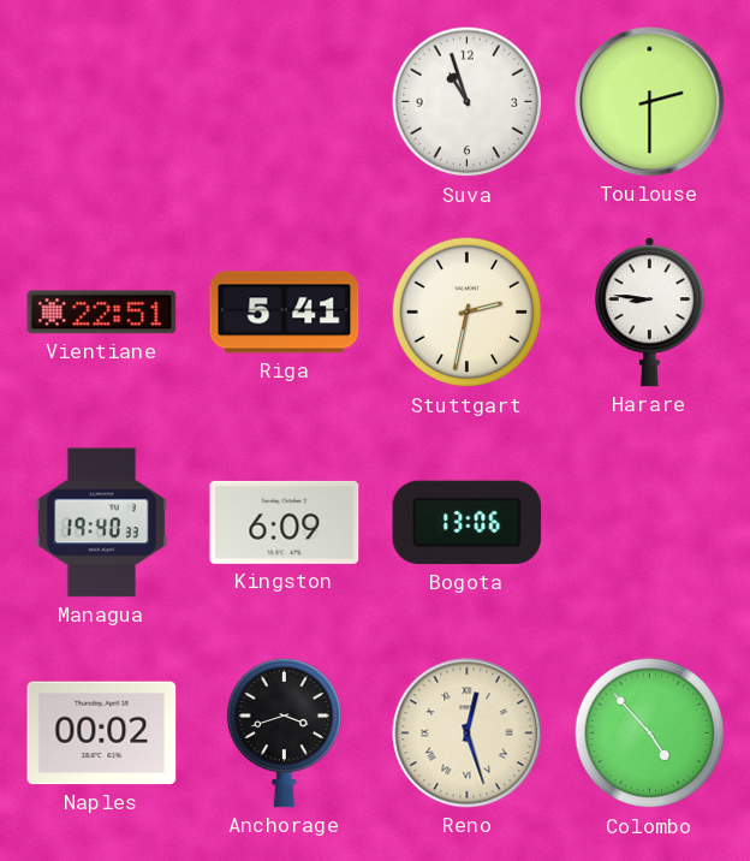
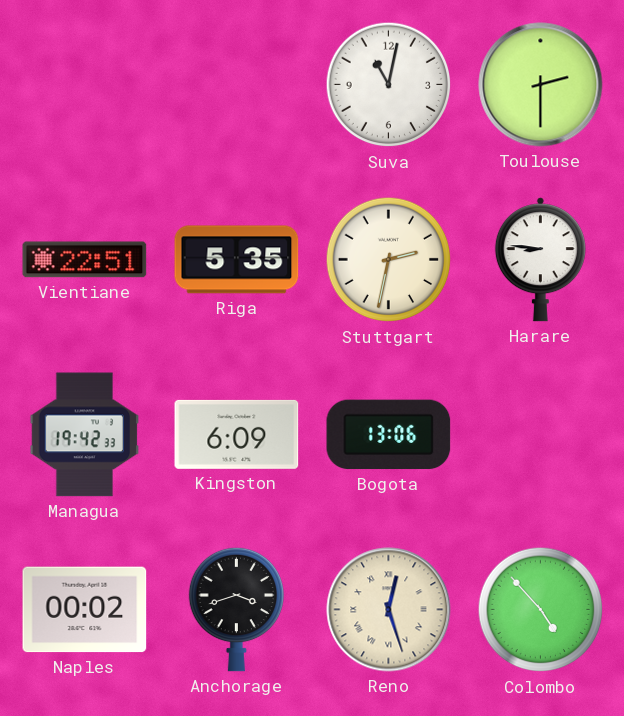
Suva: 10:57 -> 11:02
Riga: 5:41 -> 5:35
Managua: 19:40 -> 19:42
